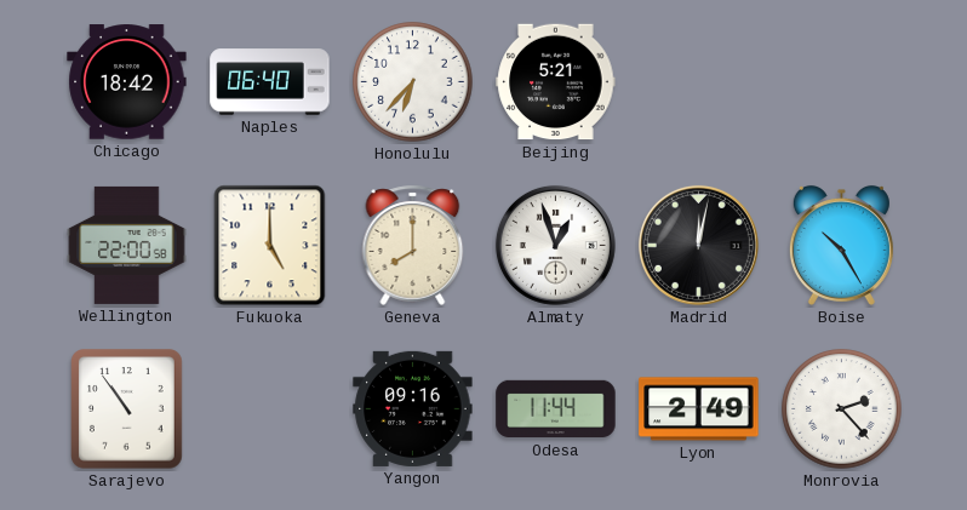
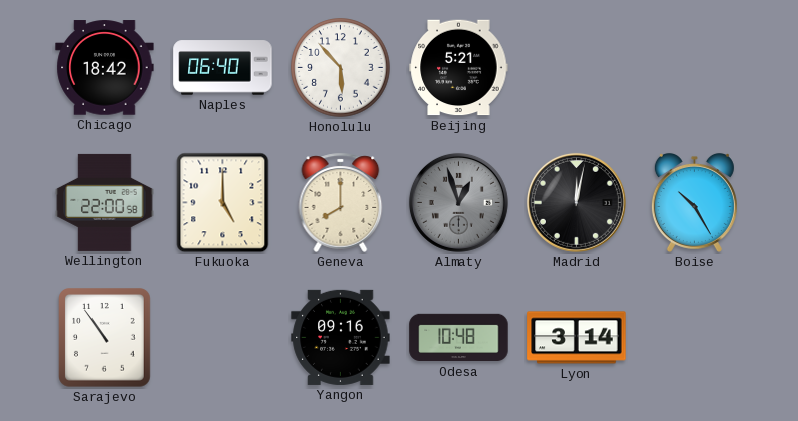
Honolulu: 6:37 -> 5:53
Almaty dial: white -> grey
Odesa: 11:44 -> 10:48
Lyon: 2:49 -> 3:14
Monrovia: 2:23 -> none
